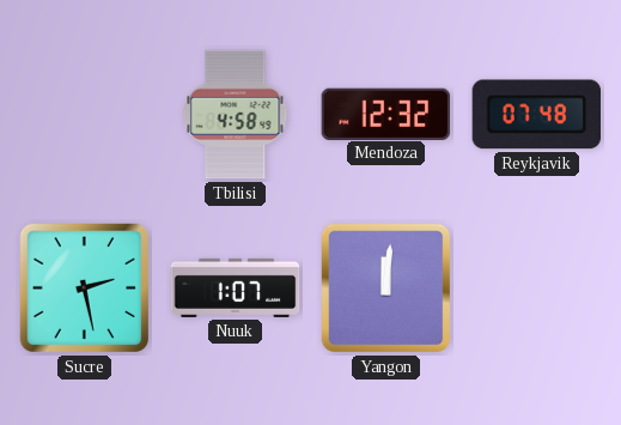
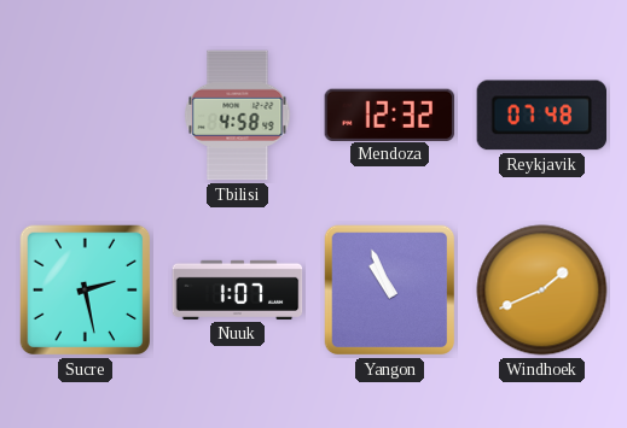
Yangon: 12:01 -> 10:56
Windhoek: none -> 1:41
